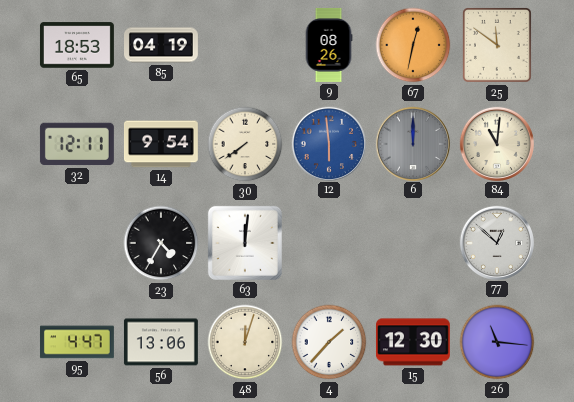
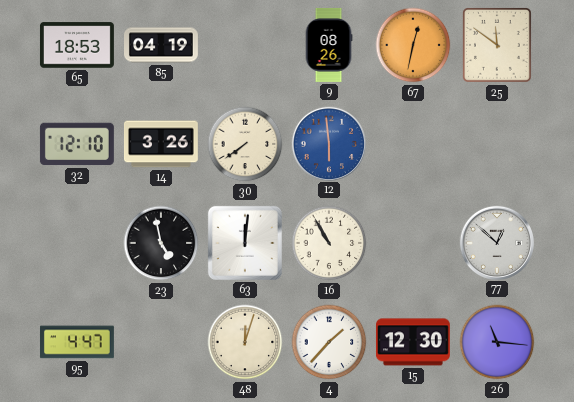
32: 12:11 -> 12:10
14: 9:54 -> 3:26
6: 12:00 -> none
84: 11:01 -> none
23: 4:35 -> 4:58
16: none -> 10:55
56: 13:06 -> none
